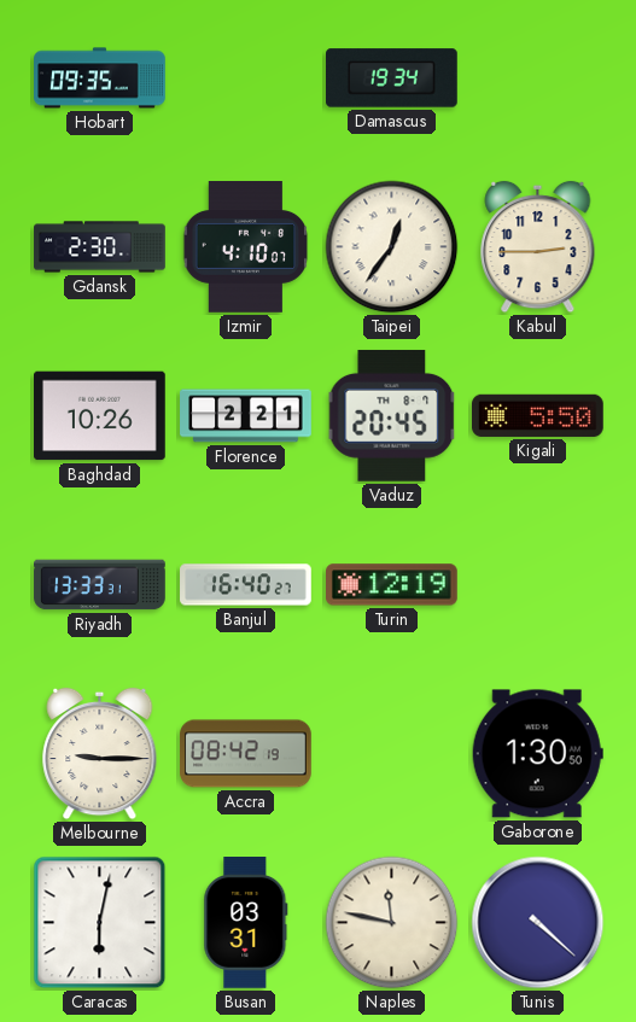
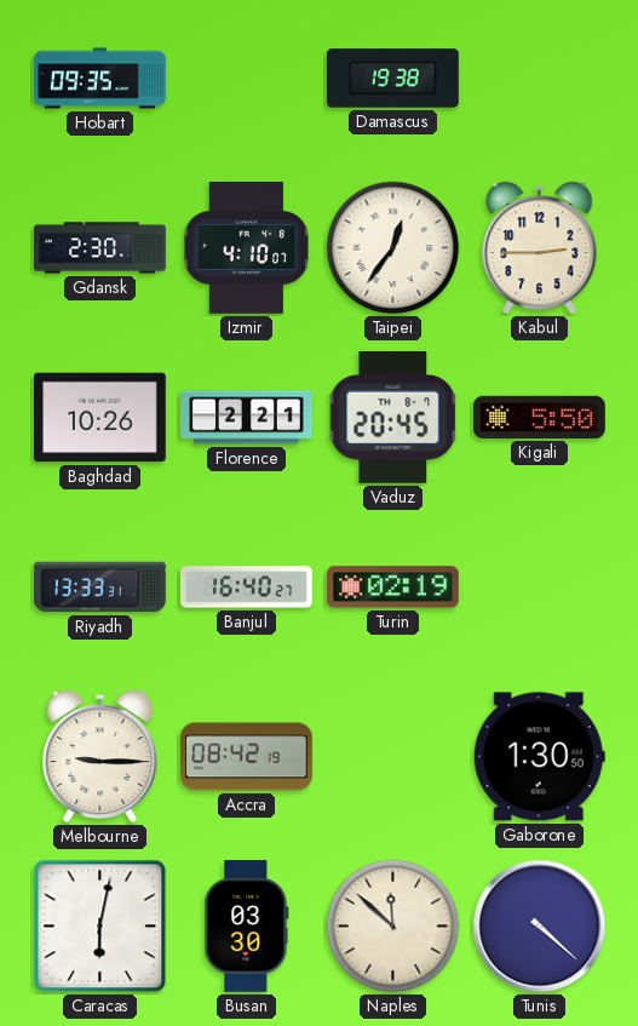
Damascus: 19:34 -> 19:38
Turin: 12:19 -> 02:19
Busan: 03:31 -> 03:30
Naples: 11:47 -> 11:52
